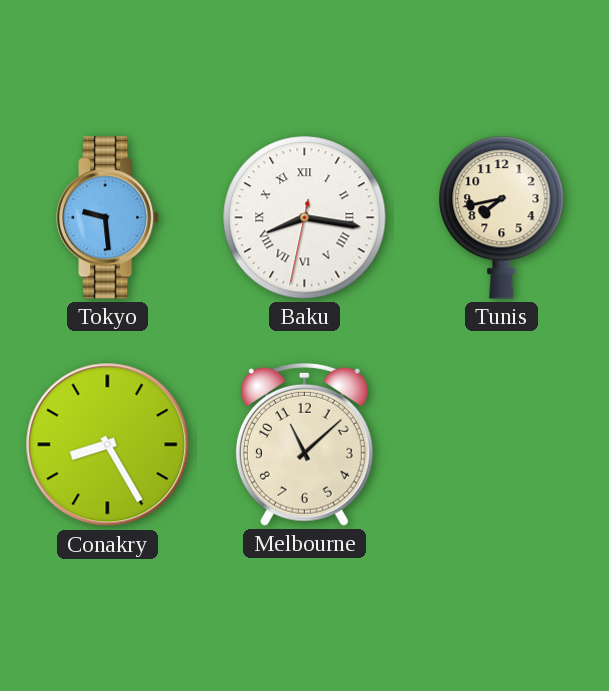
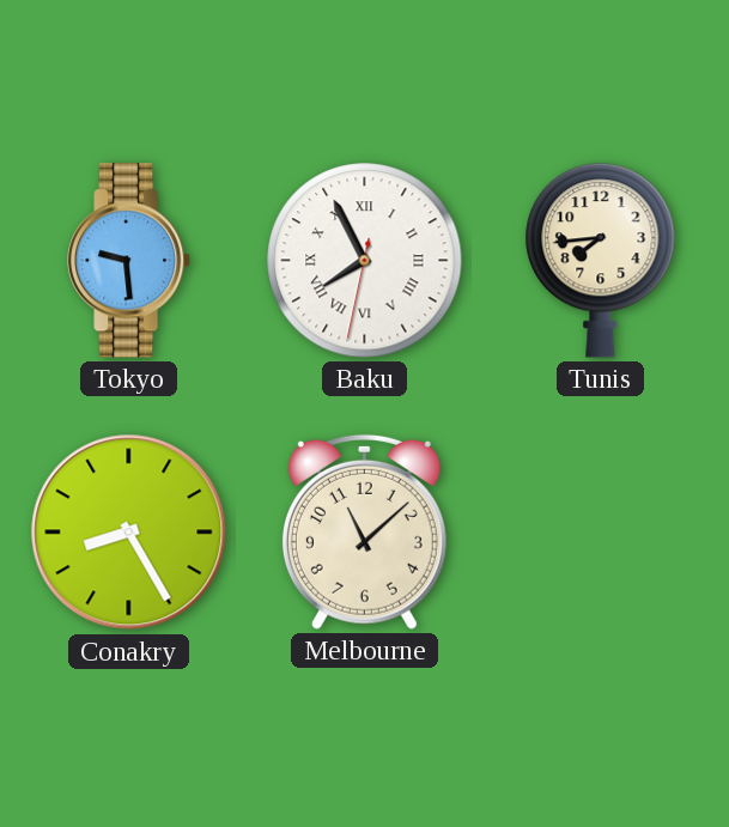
Baku: 8:16 -> 7:55
Tunis: 7:43 -> 7:44
